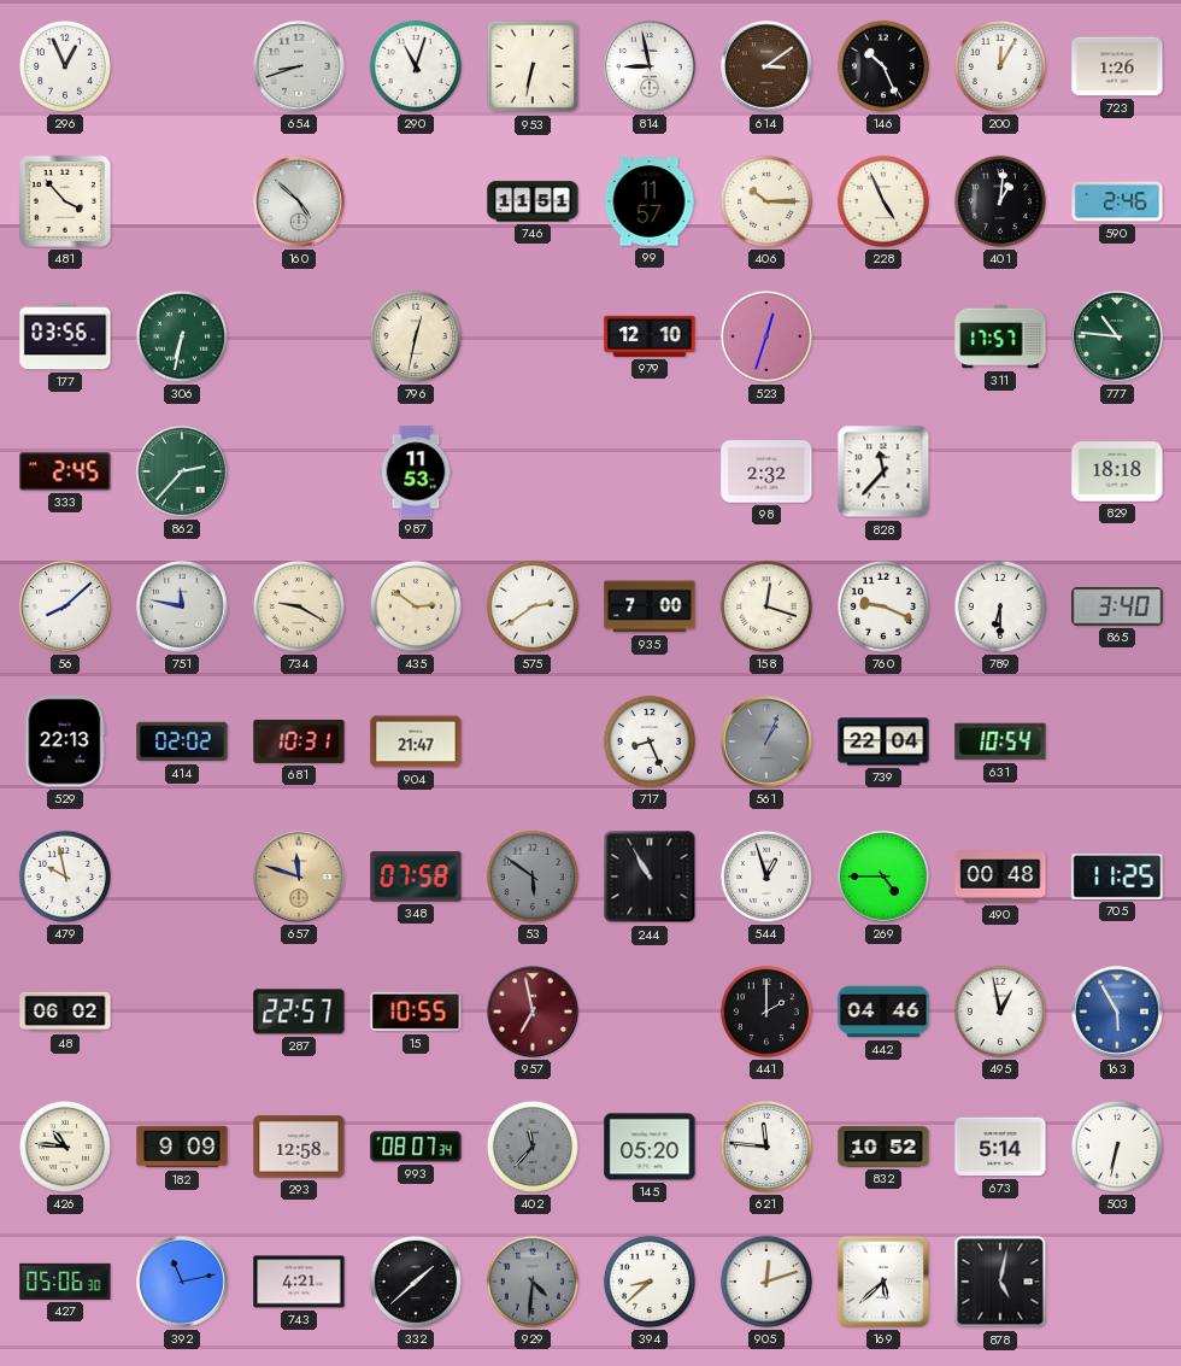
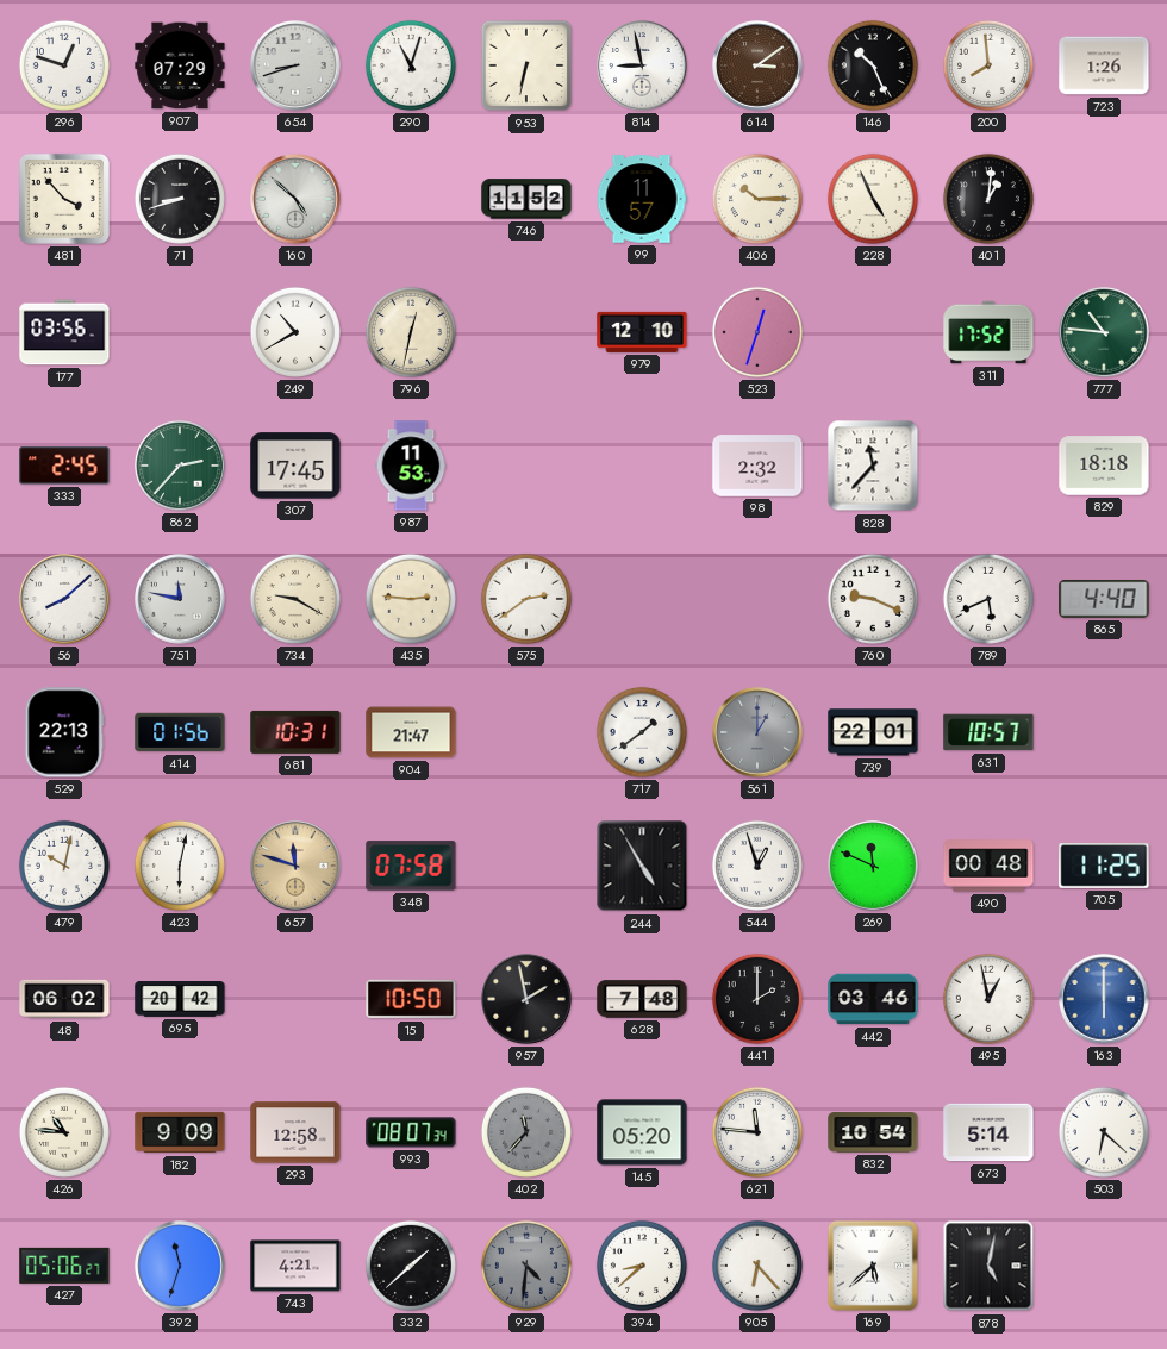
296: 12:56 -> 12:48
907: none -> 07:29
200: 12:05 -> 7:59
71: none -> 8:42
746: 11:51 -> 11:52
590: 2:46 -> none
306: 6:32 -> none
249: none -> 10:40
311: 17:57 -> 17:52
307: none -> 17:45
435: 2:51 -> 2:46
935: 7:00 -> none
158: 12:18 -> none
789: 6:30 -> 5:41
865: 3:40 -> 4:40
414: 02:02 -> 01:56
717: 8:26 -> 1:39
561: 1:04 -> 1:00
739: 22:04 -> 22:01
631: 10:54 -> 10:57
479: 9:58 -> 10:02
423: none -> 6:02
53: 5:51 -> none
244: 10:55 -> 4:55
269: 4:45 -> 11:49
695: none -> 20:42
287: 22:57 -> none
15: 10:55 -> 10:50
957: 6:58 -> 1:58
957 dial: burgundy -> black
628: none -> 7:48
442: 04:46 -> 03:46
163: 5:55 -> 6:00
832: 10:52 -> 10:54
503: 6:32 -> 6:22
427: 05:06:30 -> 05:06:27
392: 11:13 -> 11:33
905: 12:12 -> 6:23
